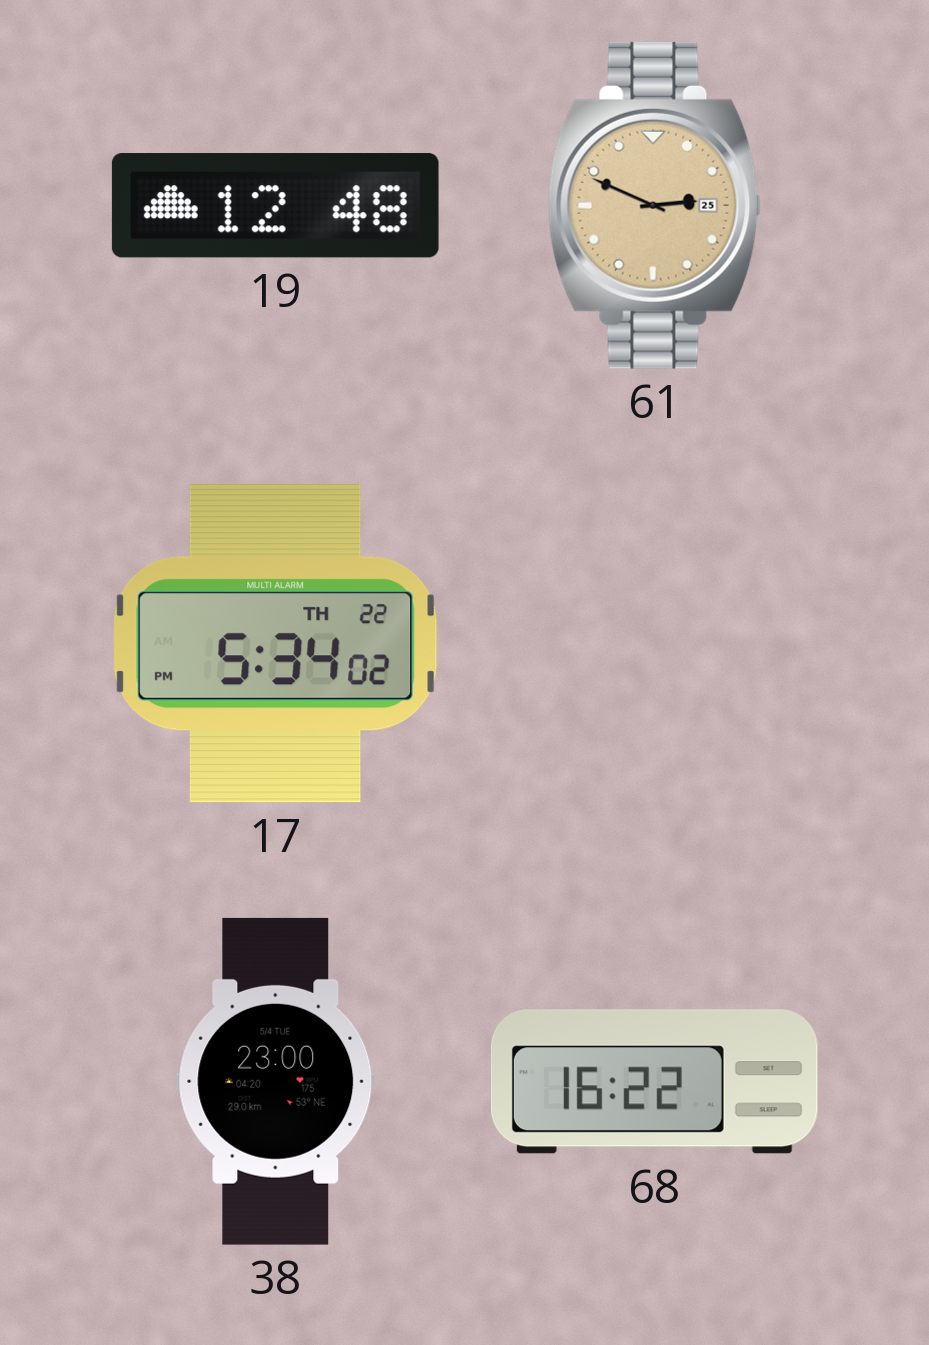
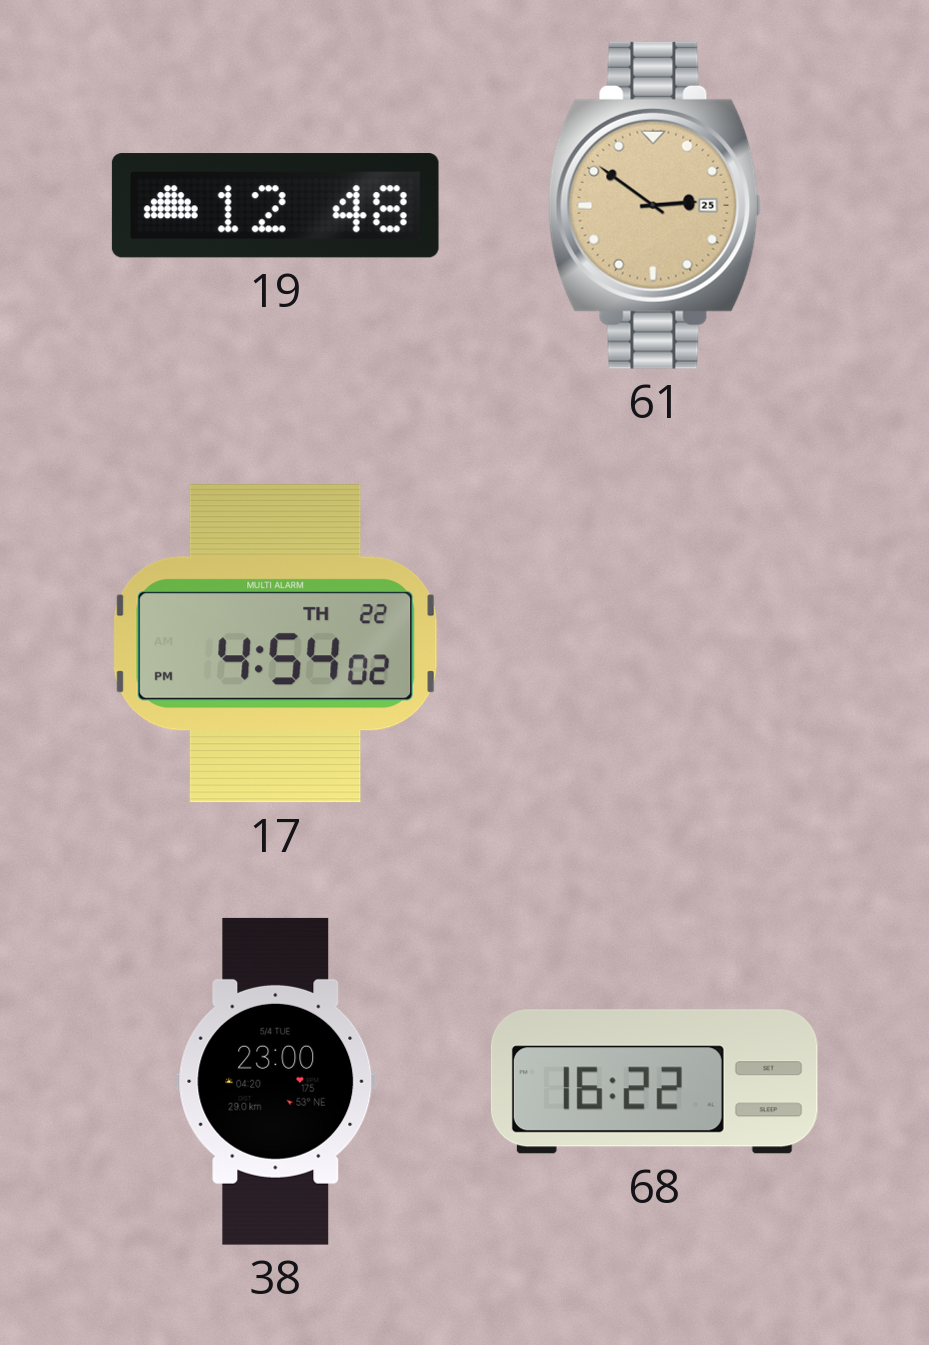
61: 2:49 -> 2:51
17: 5:34 -> 4:54
